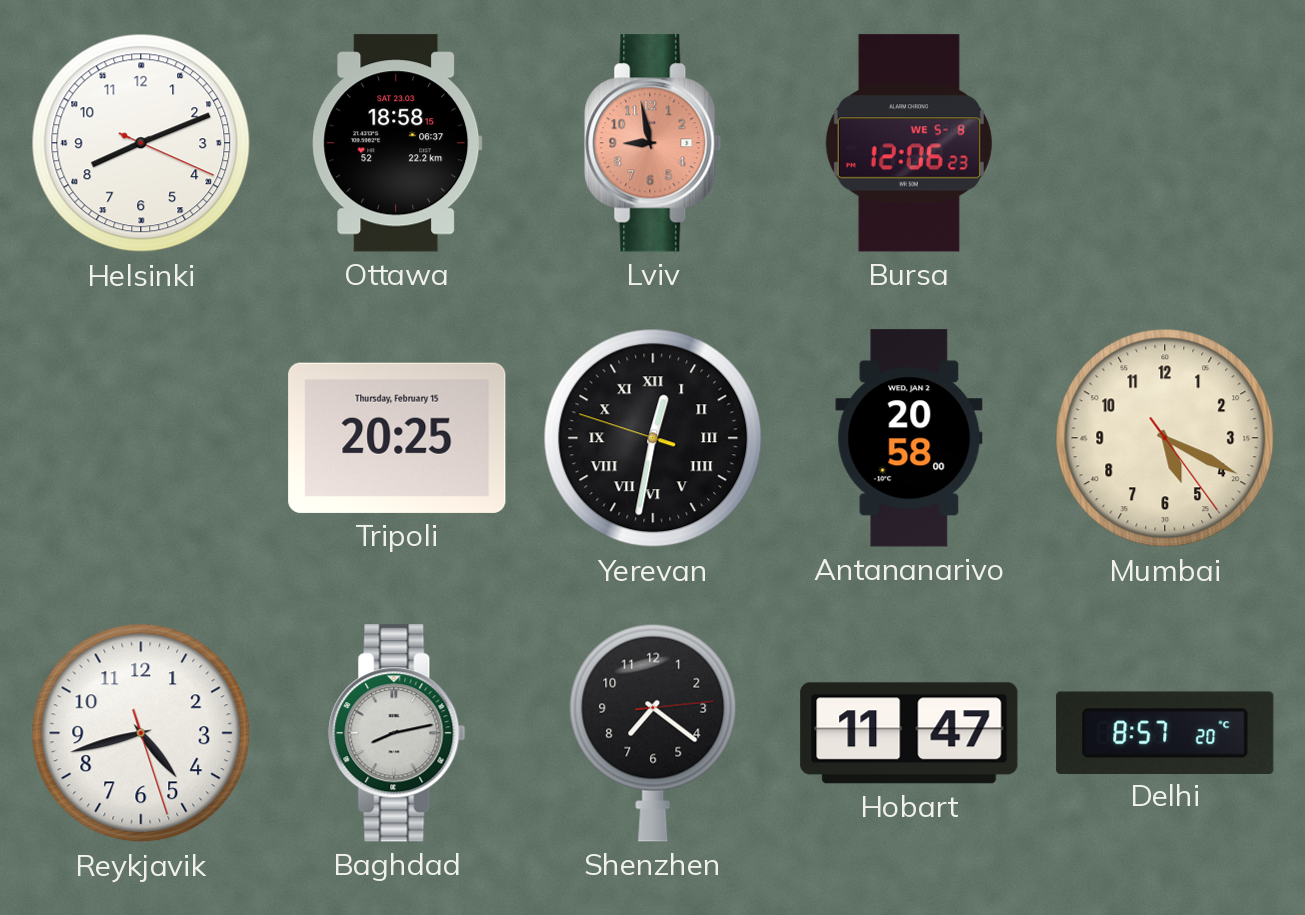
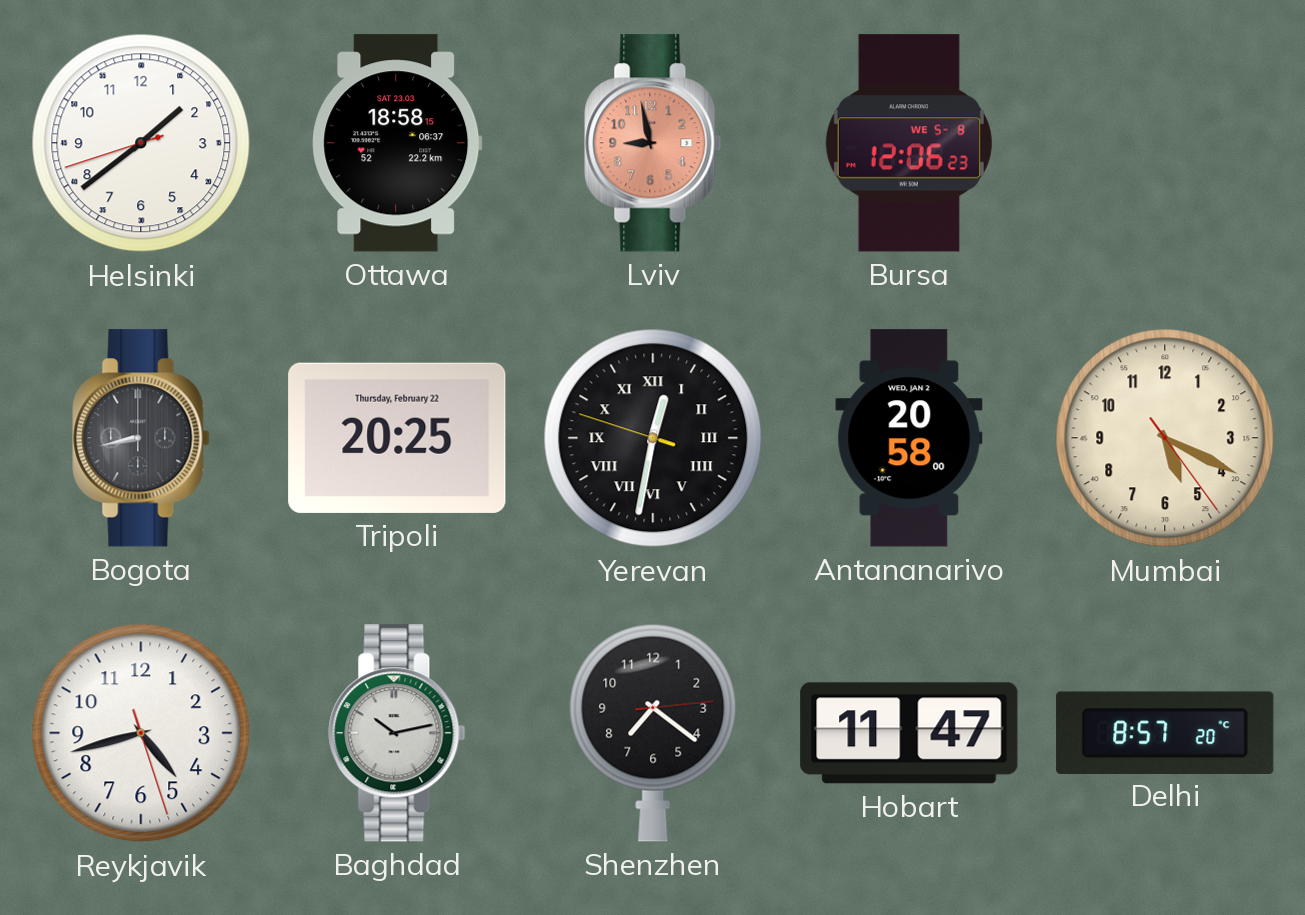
Helsinki: 8:11 -> 1:38
Bogota: none -> 8:43
Tripoli date: Thursday, February 15 -> Thursday, February 22
Baghdad: 8:13 -> 10:13
